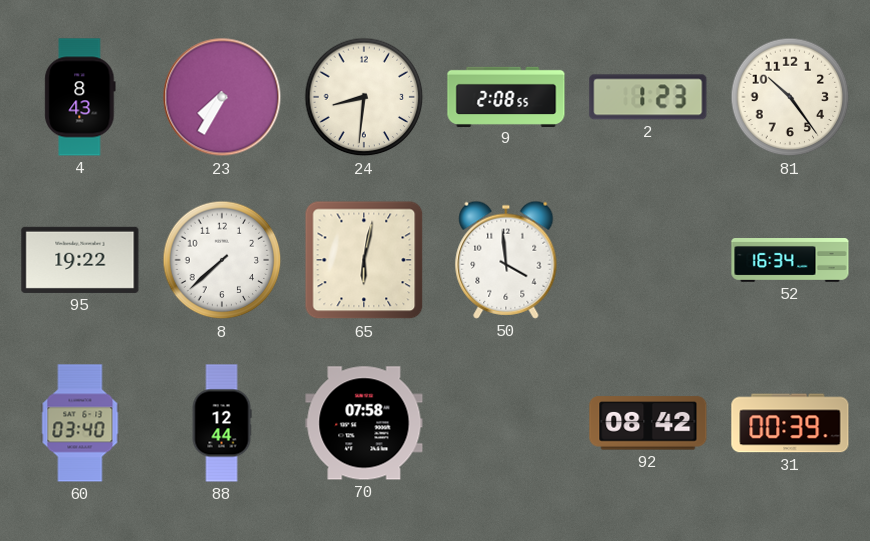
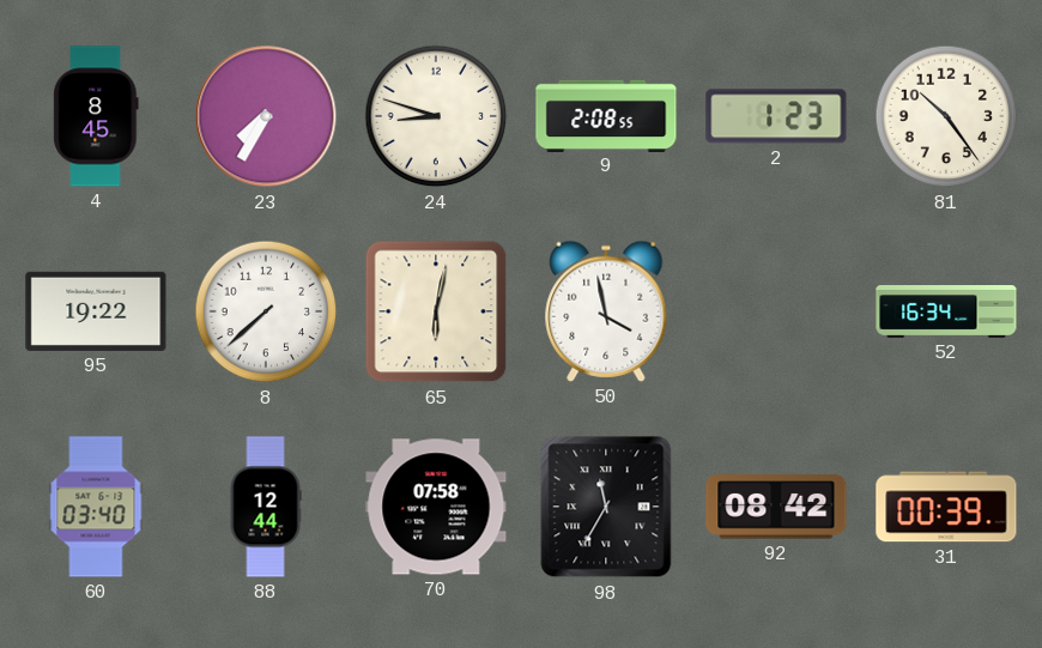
4: 8:43 -> 8:45
24: 8:31 -> 8:48
50: 3:59 -> 3:58
98: none -> 11:35
